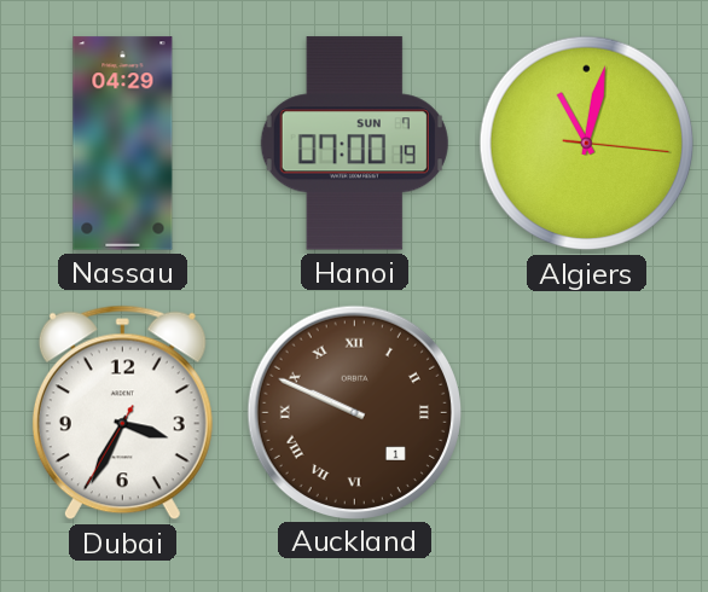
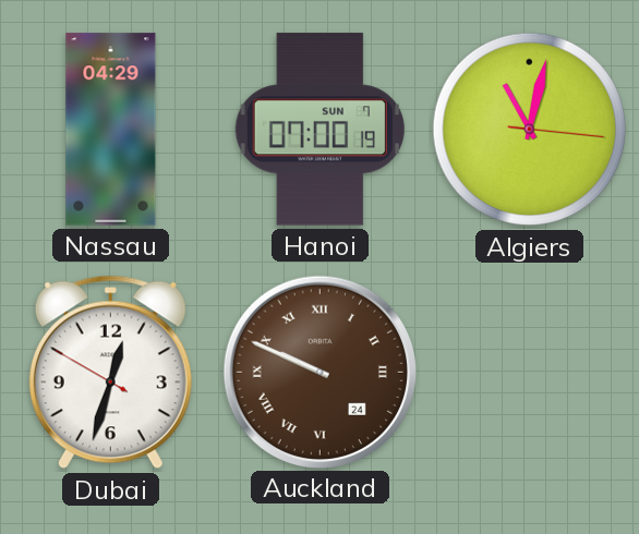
Dubai: 3:34 -> 12:32
Auckland date: 1 -> 24
